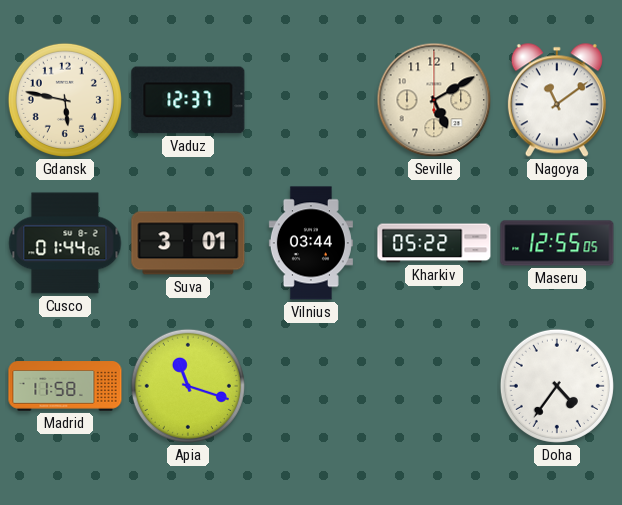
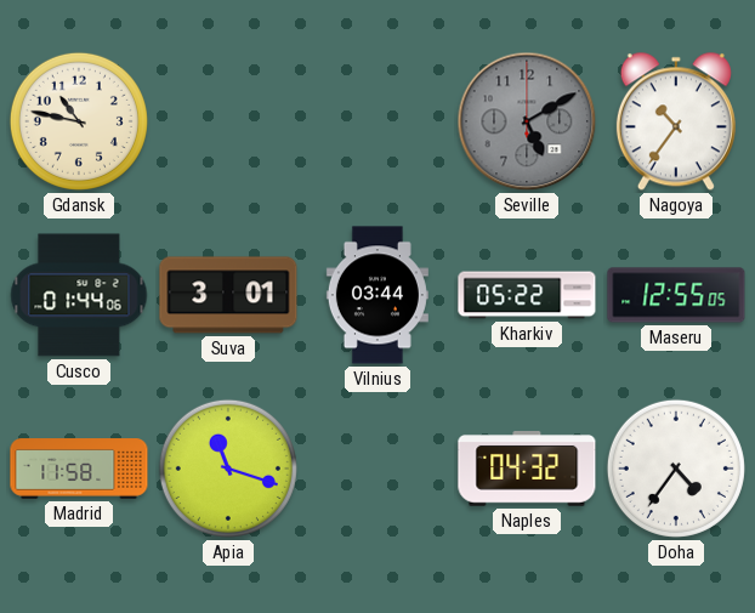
Gdansk: 5:47 -> 10:47
Vaduz: 12:37 -> none
Seville dial: cream -> grey
Nagoya: 11:09 -> 10:36
Naples: none -> 04:32
